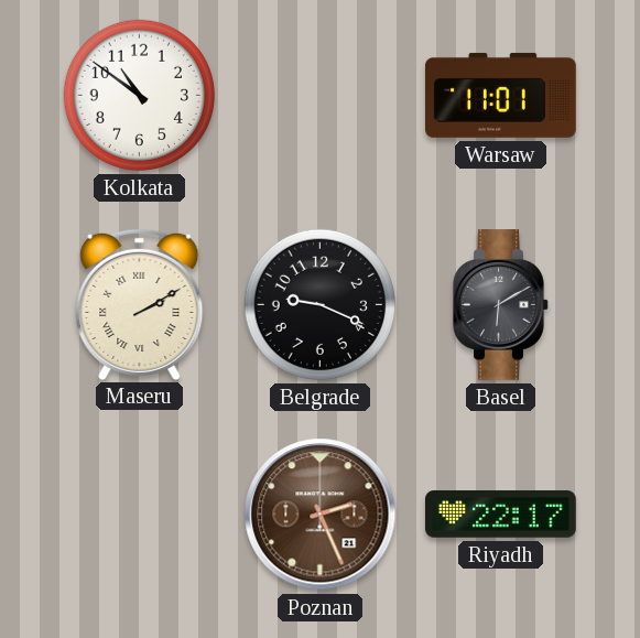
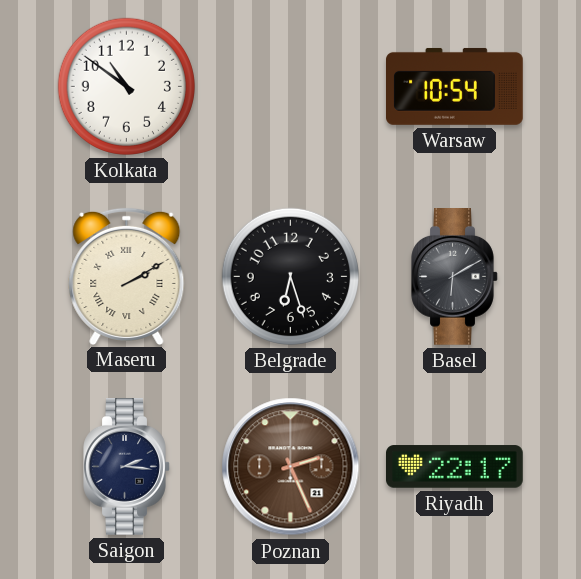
Warsaw: 11:01 -> 10:54
Belgrade: 9:19 -> 6:27
Saigon: none -> 2:16
